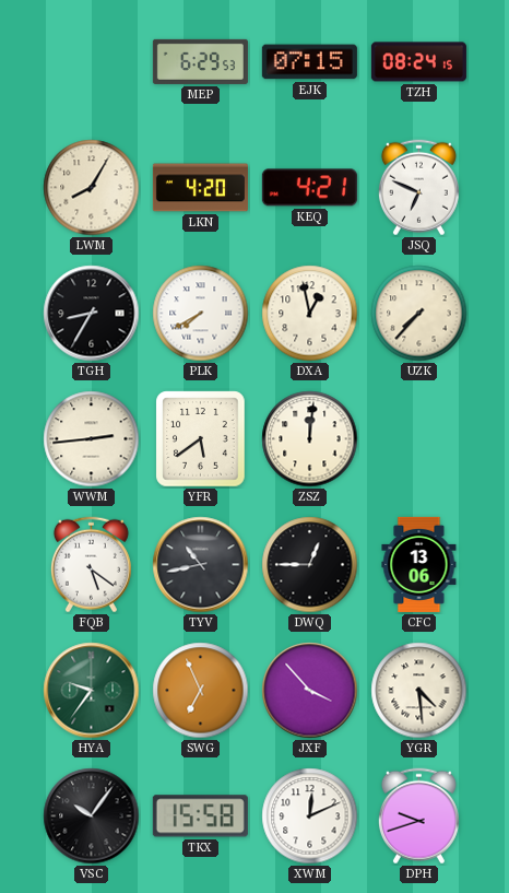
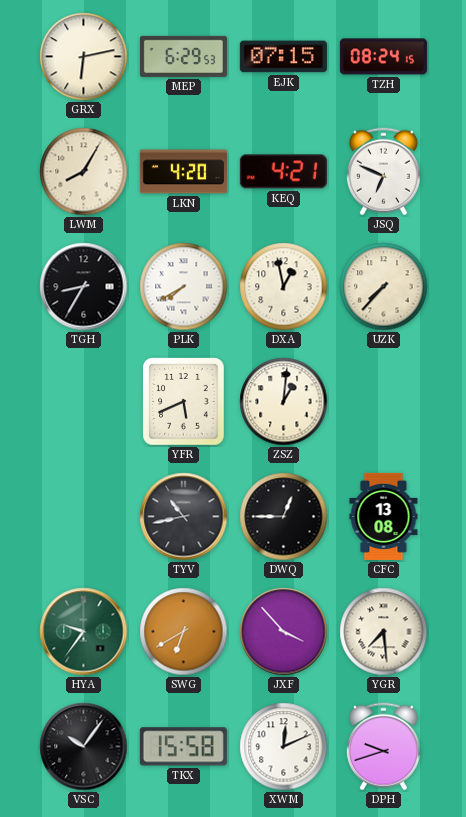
GRX: none -> 6:13
WWM: 2:44 -> none
YFR: 5:39 -> 5:41
ZSZ: 12:01 -> 1:01
FQB: 5:21 -> none
CFC: 13:06 -> 13:08
SWG: 6:56 -> 6:40
YGR: 4:29 -> 7:29
